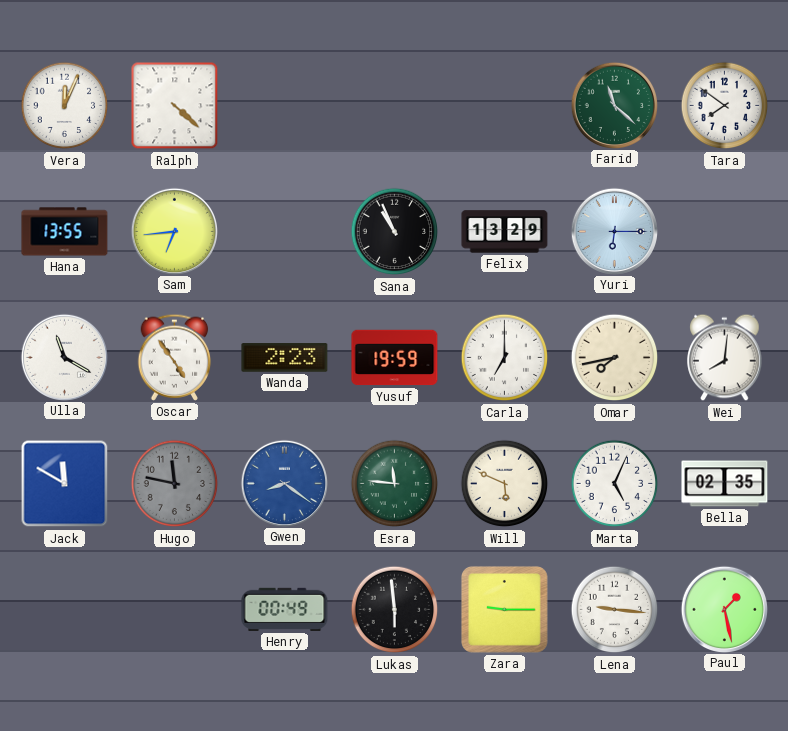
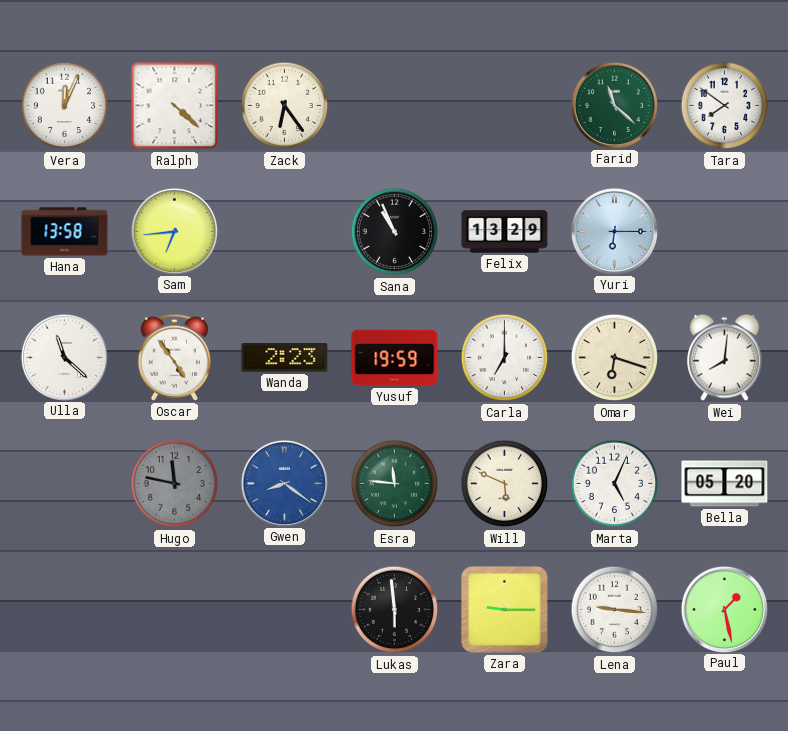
Zack: none -> 6:24
Hana: 13:55 -> 13:58
Ulla: 11:20 -> 11:22
Omar: 7:43 -> 6:18
Jack: 11:50 -> none
Bella: 02:35 -> 05:20
Henry: 00:49 -> none
